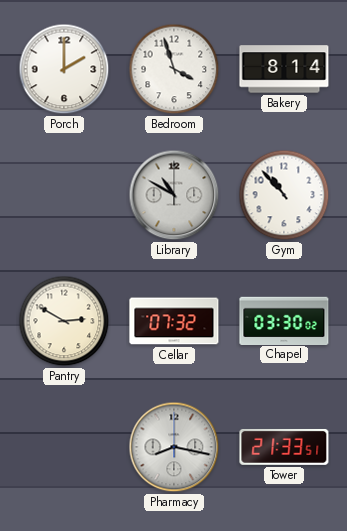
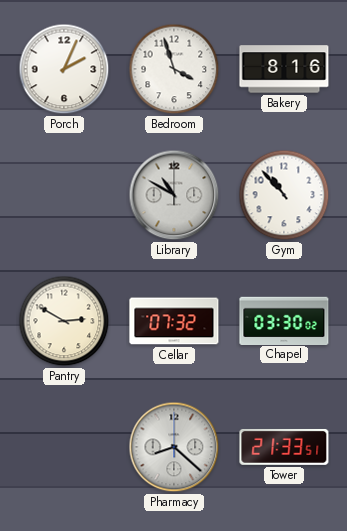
Porch: 2:00 -> 2:04
Bakery: 8:14 -> 8:16
Pharmacy: 8:17 -> 8:22
